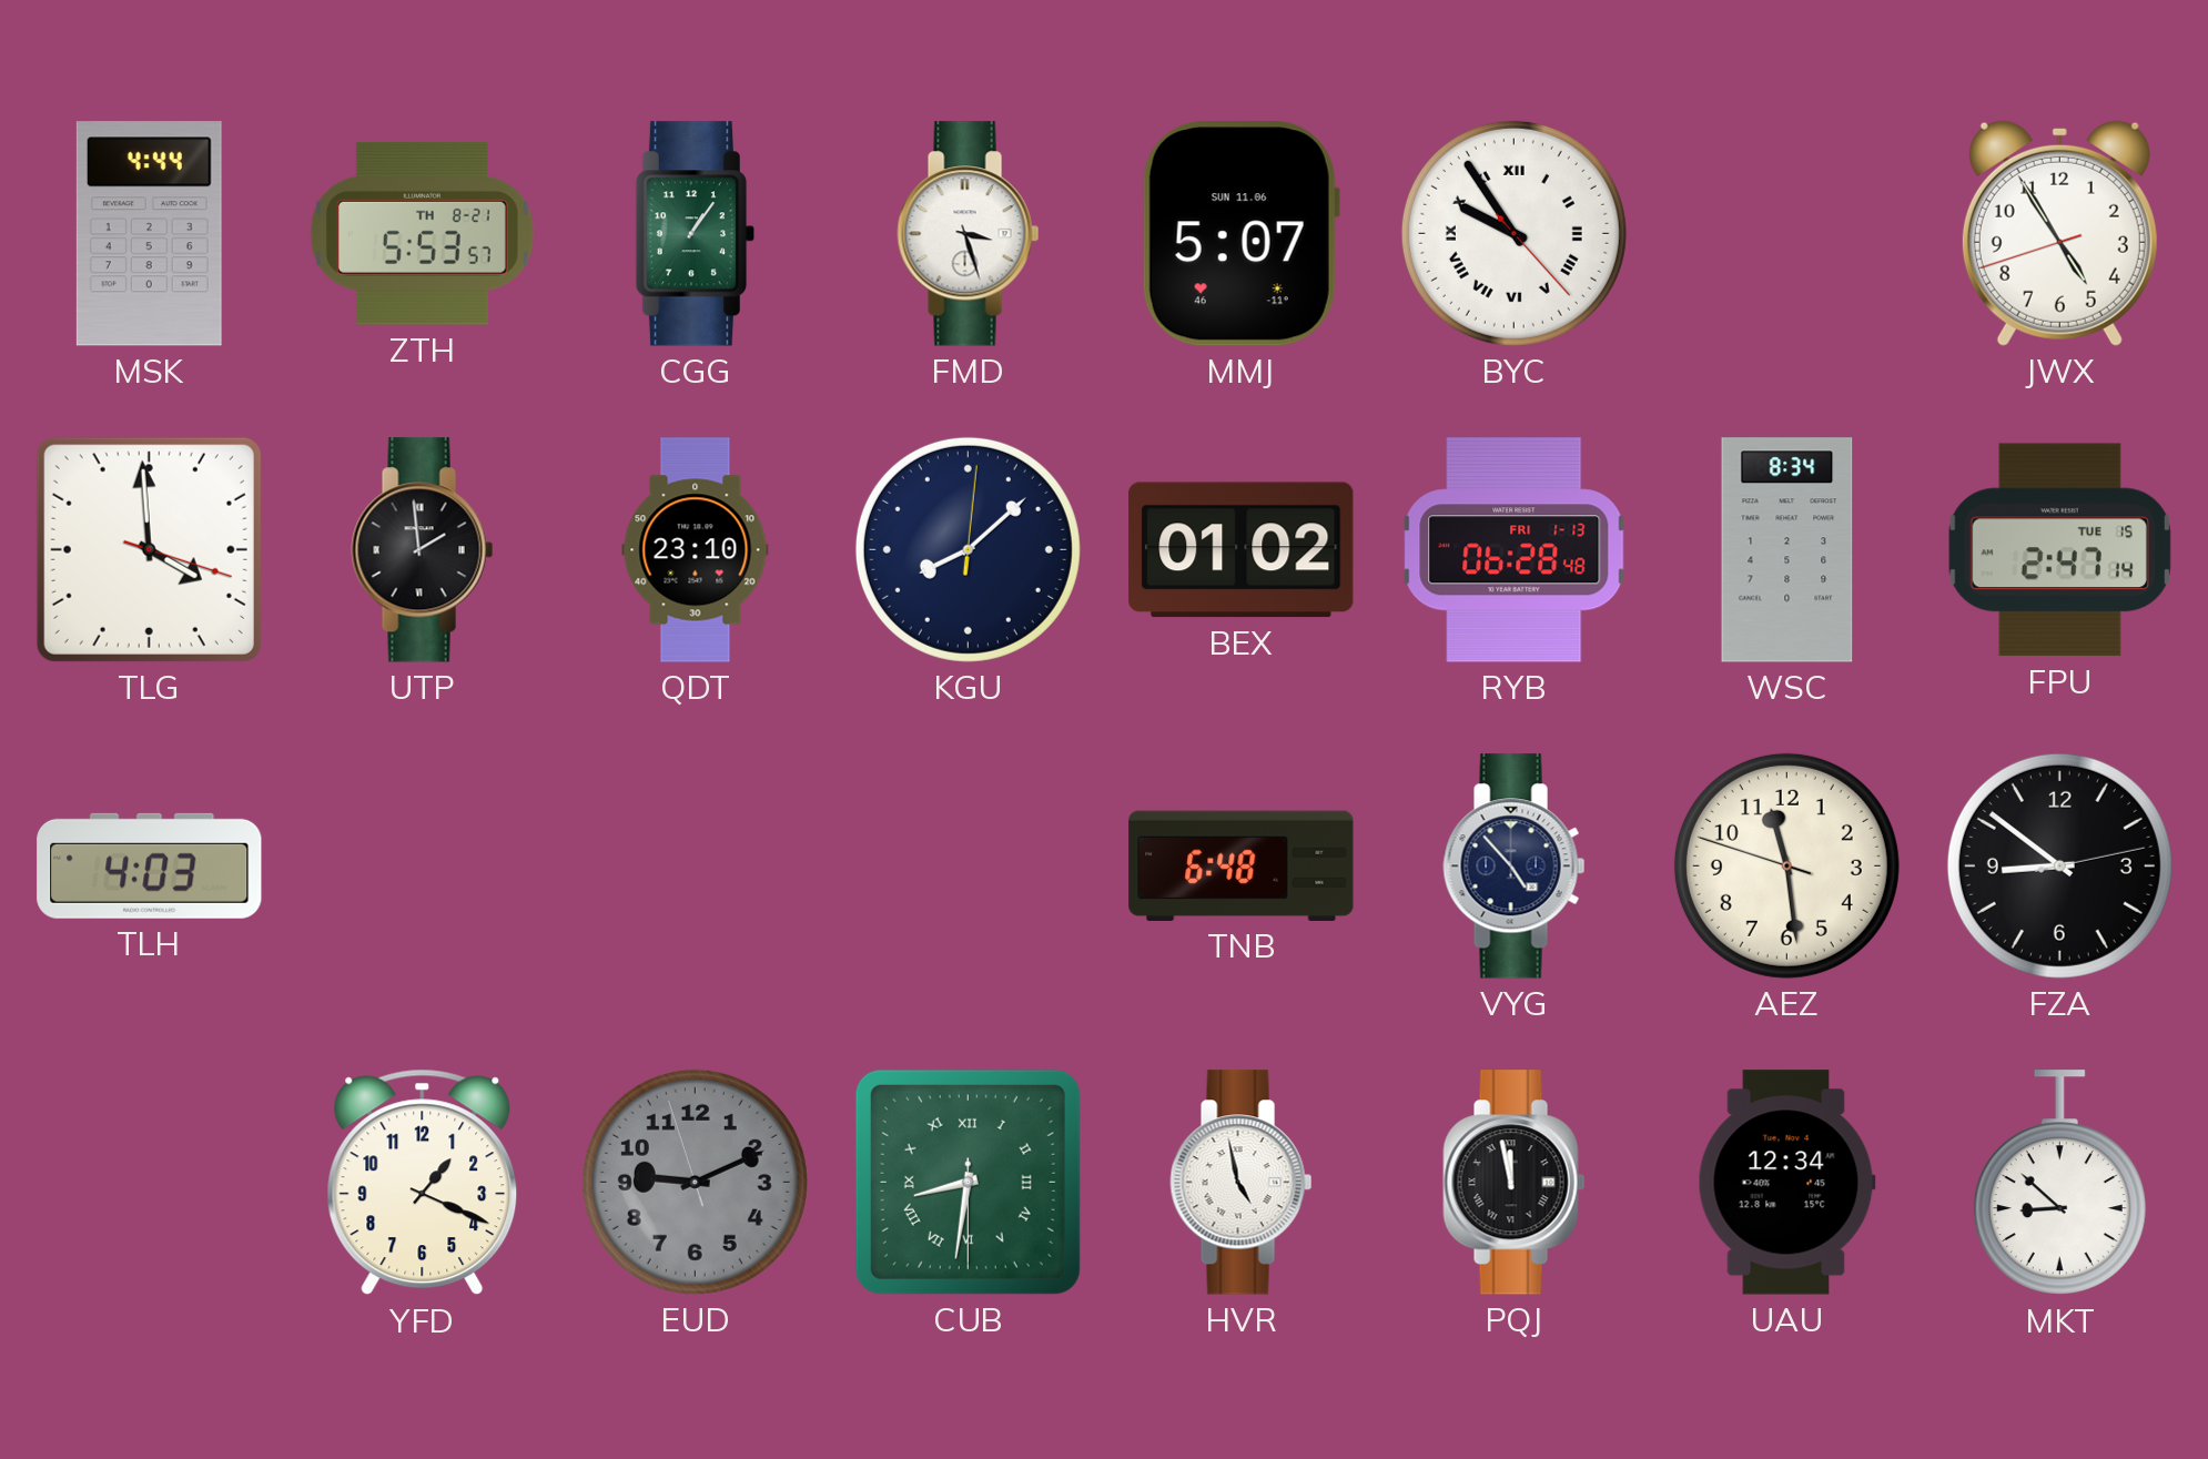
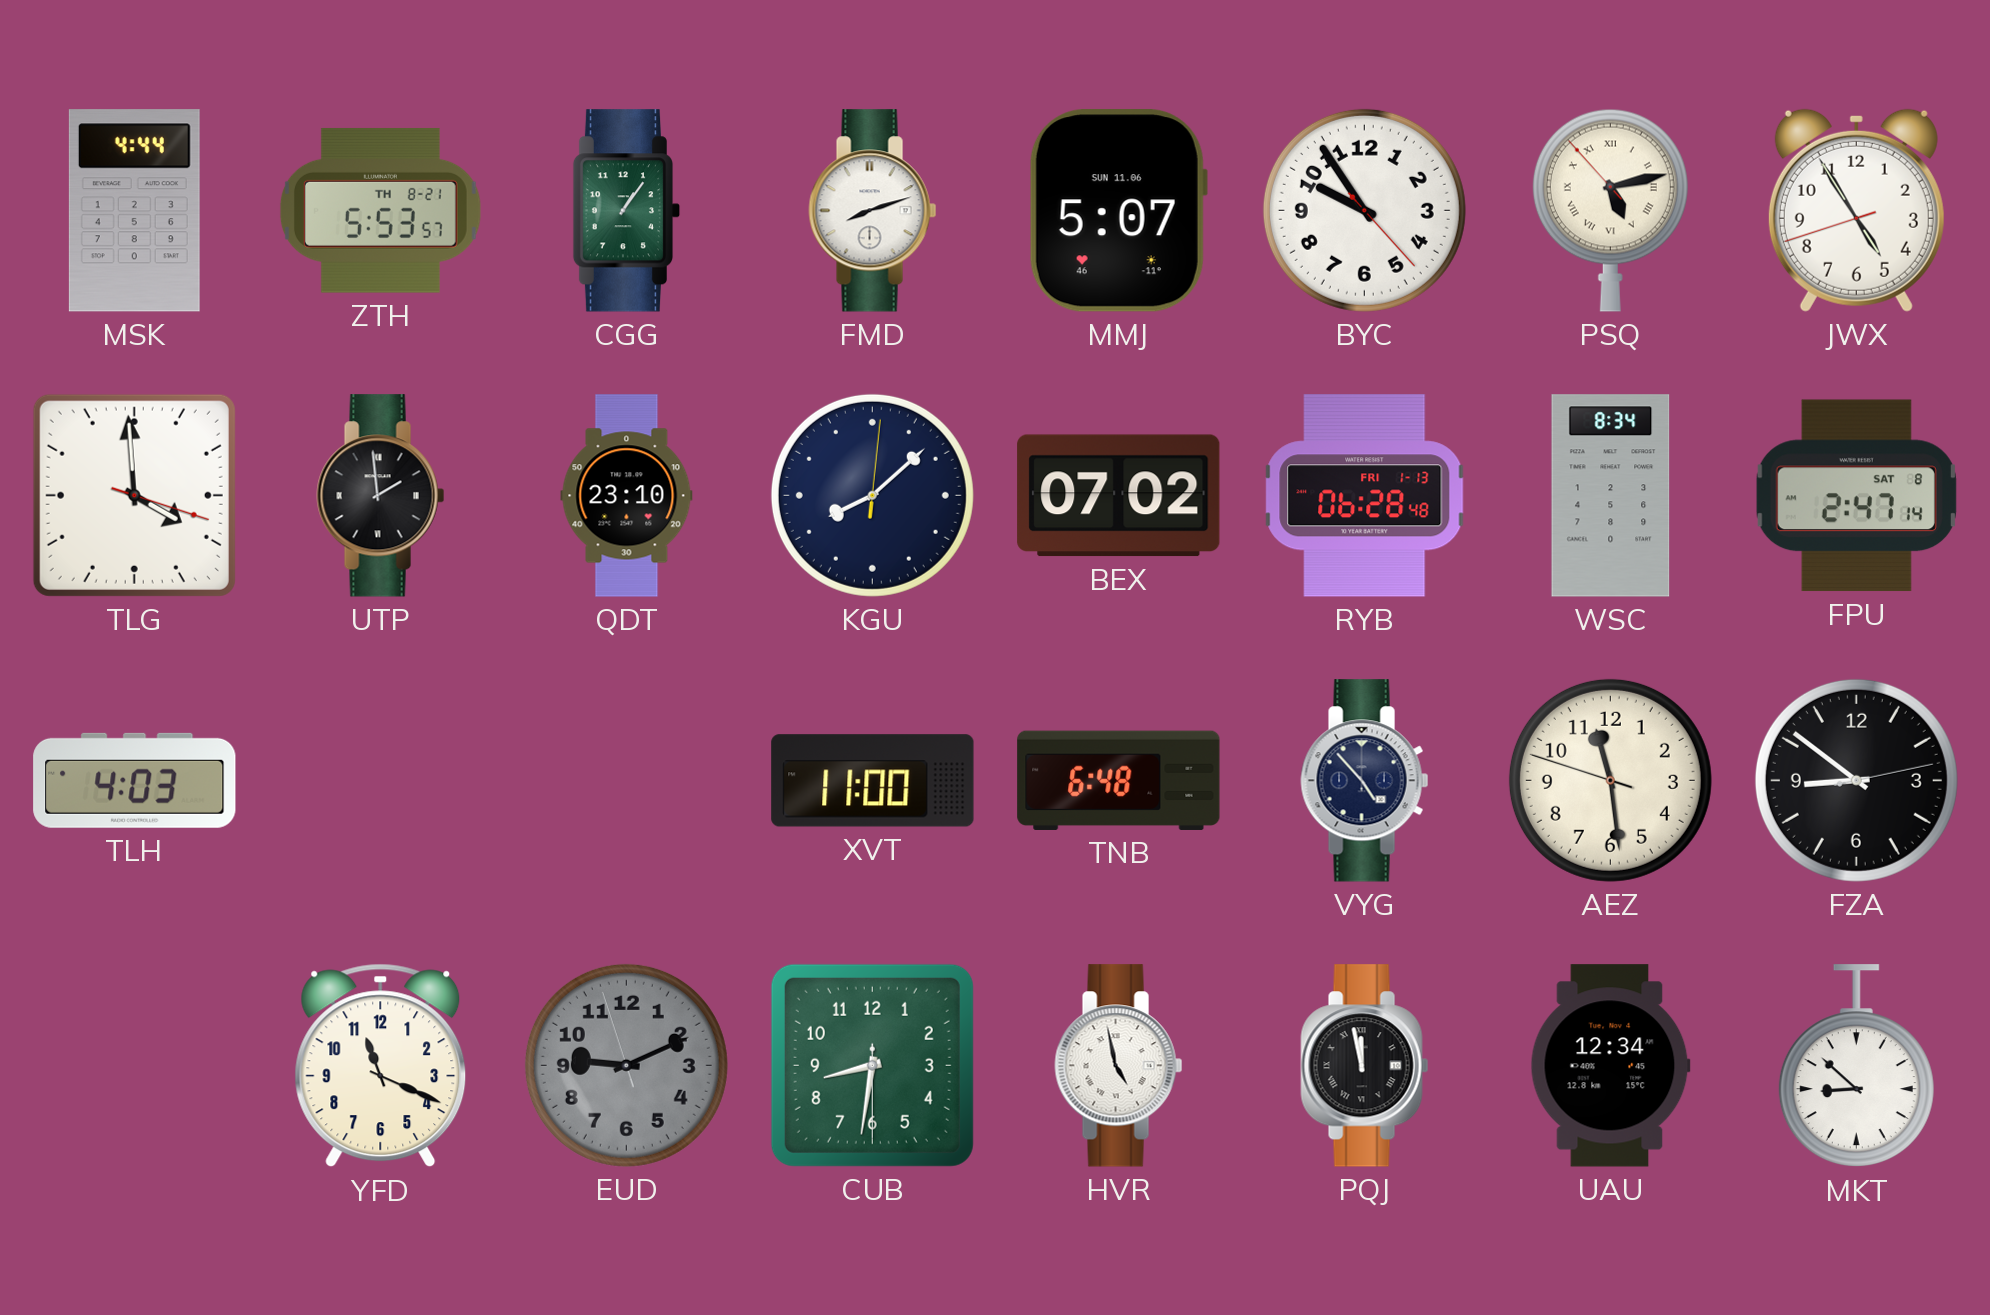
FMD: 3:27 -> 8:12
BYC numerals: Roman -> Arabic
PSQ: none -> 5:12
BEX: 01:02 -> 07:02
FPU date: TUE 15 -> SAT 8
XVT: none -> 11:00
YFD: 1:19 -> 11:19
CUB numerals: Roman -> Arabic
